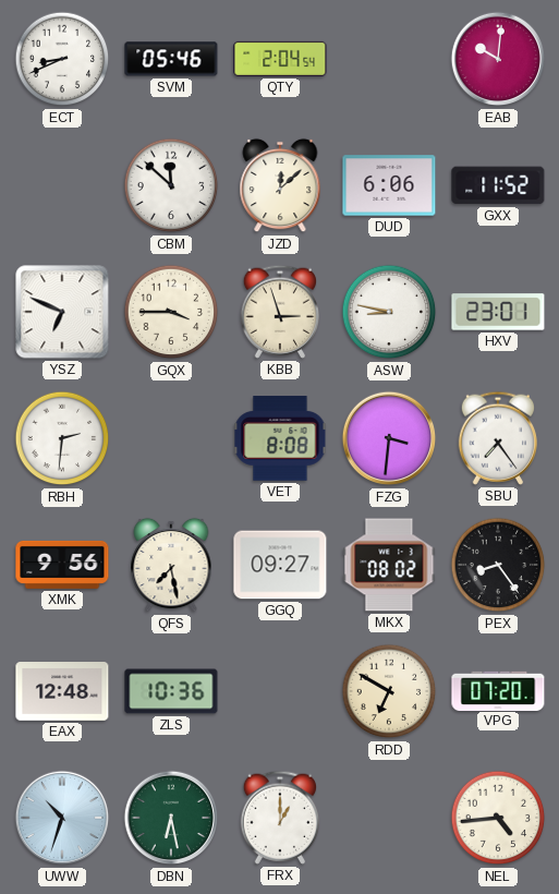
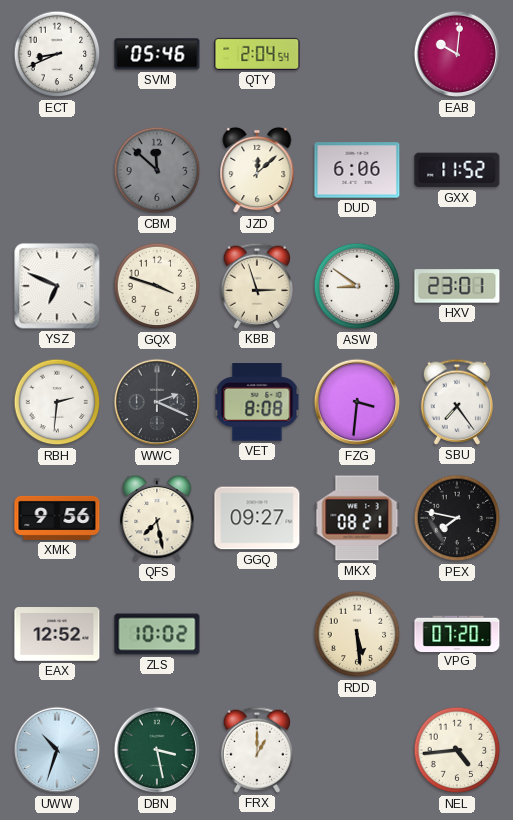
CBM dial: white -> grey
GQX: 3:45 -> 3:48
ASW: 8:47 -> 8:51
WWC: none -> 2:19
MKX: 08:02 -> 08:21
PEX: 8:24 -> 7:47
EAX: 12:48 -> 12:52
ZLS: 10:36 -> 10:02
RDD: 6:50 -> 5:29
DBN: 6:28 -> 3:28
